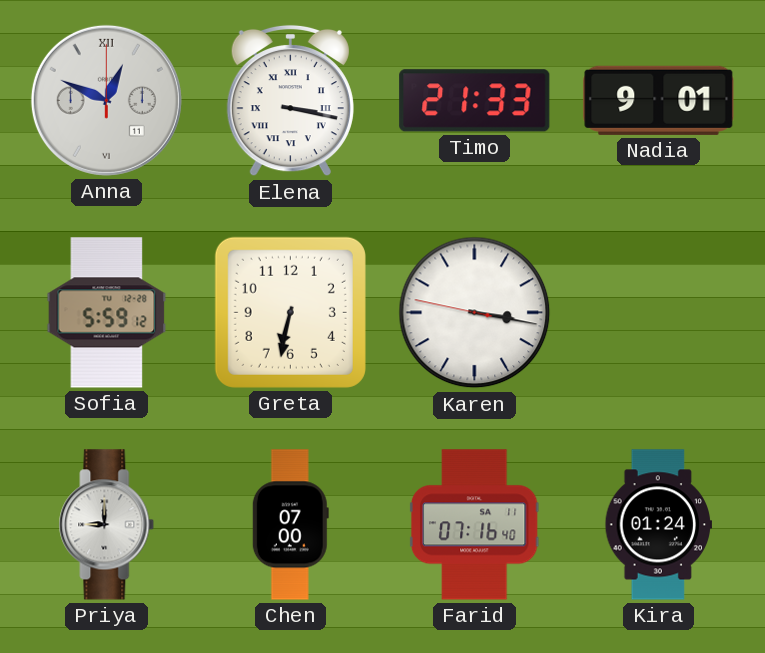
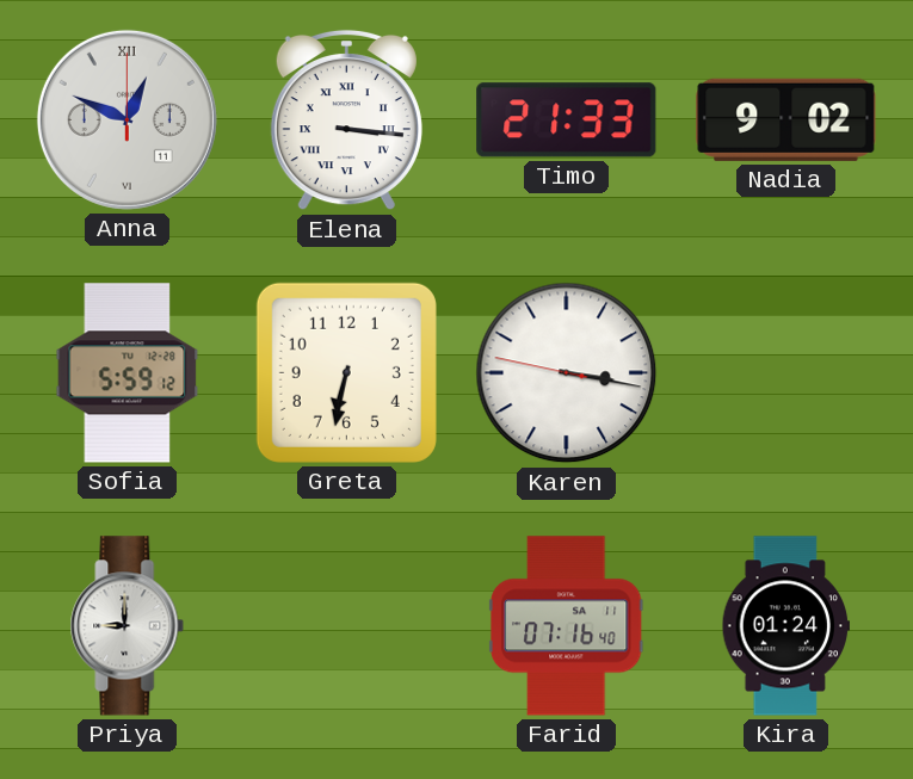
Elena: 3:17 -> 3:16
Nadia: 9:01 -> 9:02
Chen: 07:00 -> none
